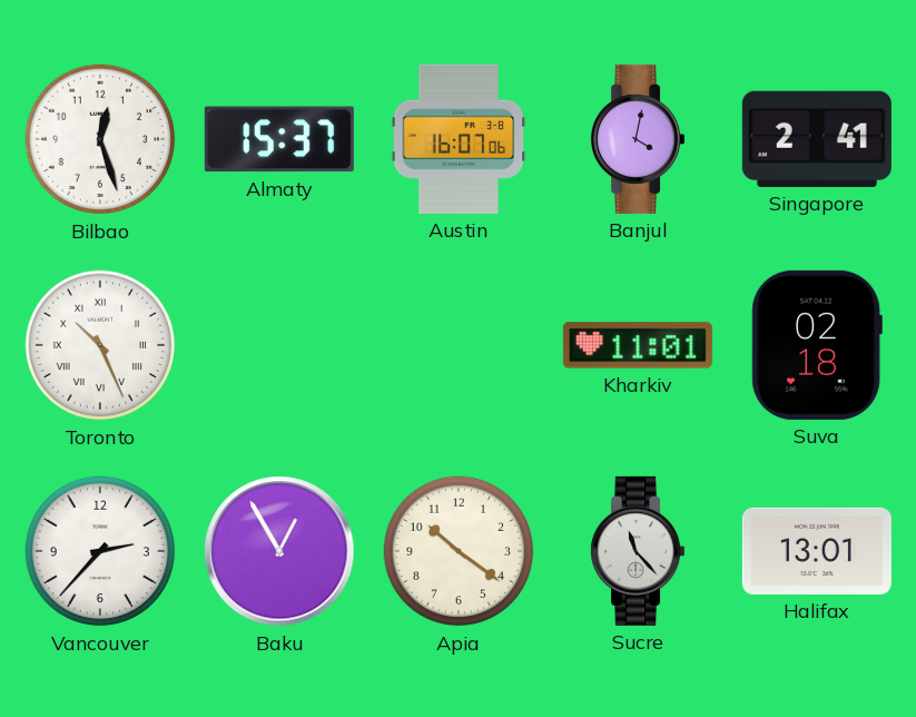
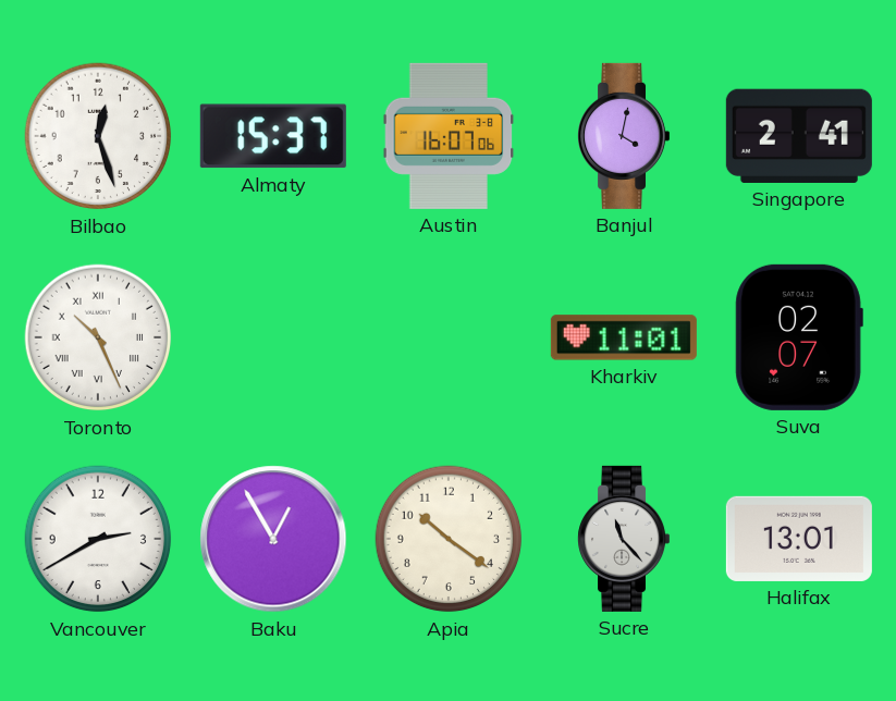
Suva: 02:18 -> 02:07
Vancouver: 2:37 -> 2:40
